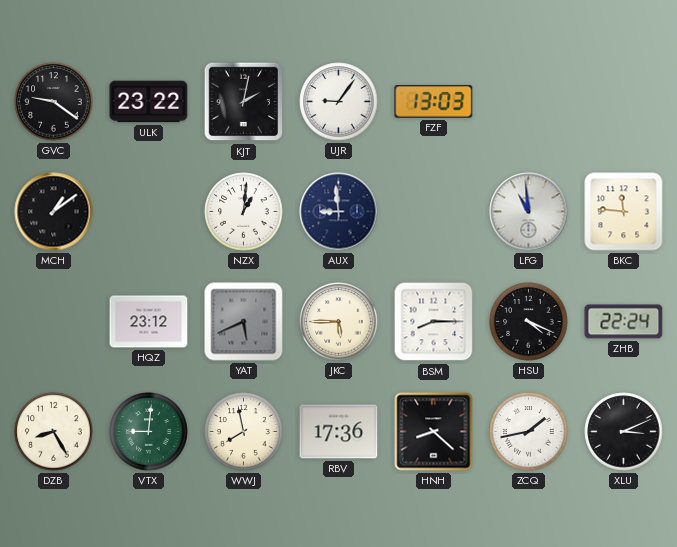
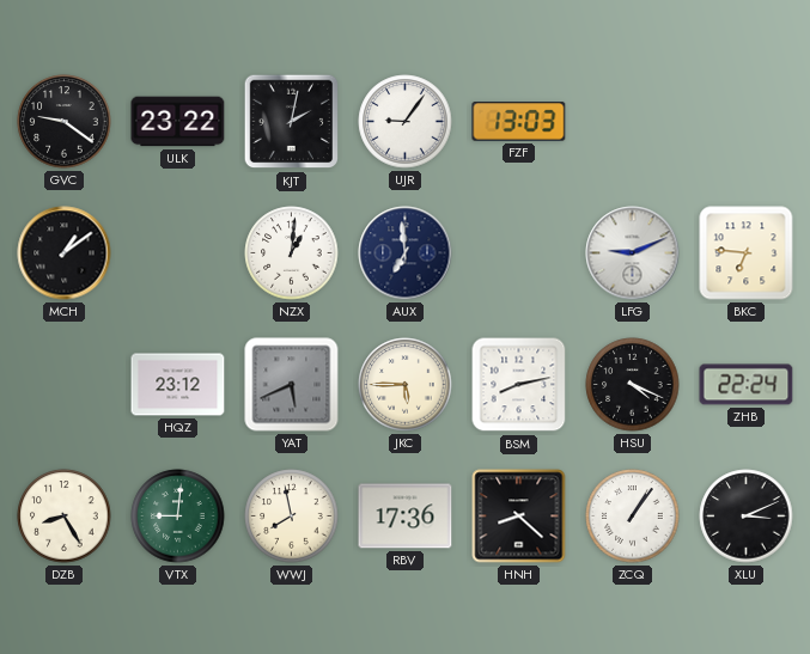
AUX: 8:59 -> 6:59
LFG: 10:59 -> 9:11
BKC: 11:46 -> 6:46
BSM: 8:15 -> 8:13
ZCQ: 1:43 -> 1:06
